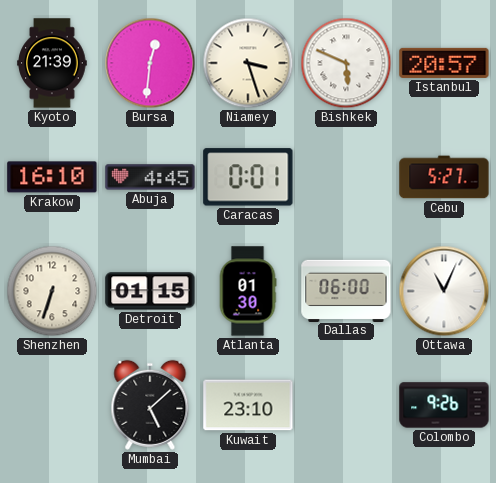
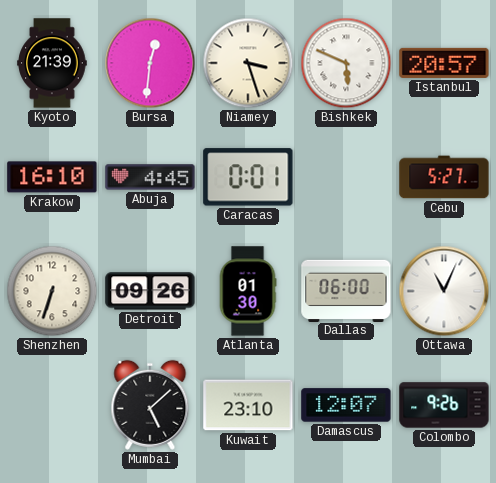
Detroit: 01:15 -> 09:26
Damascus: none -> 12:07
